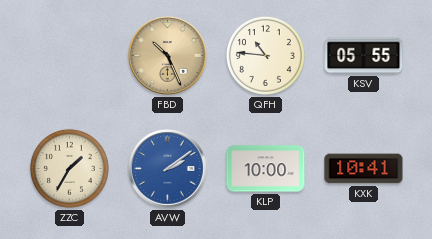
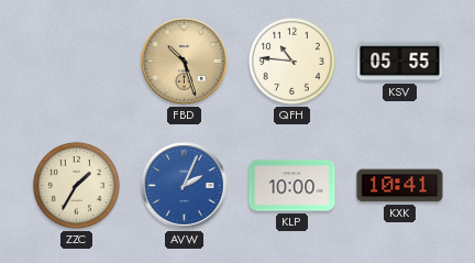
FBD: 10:26 -> 10:27
AVW: 2:09 -> 2:04
